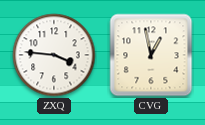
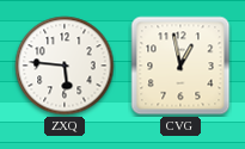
ZXQ: 3:46 -> 5:46
